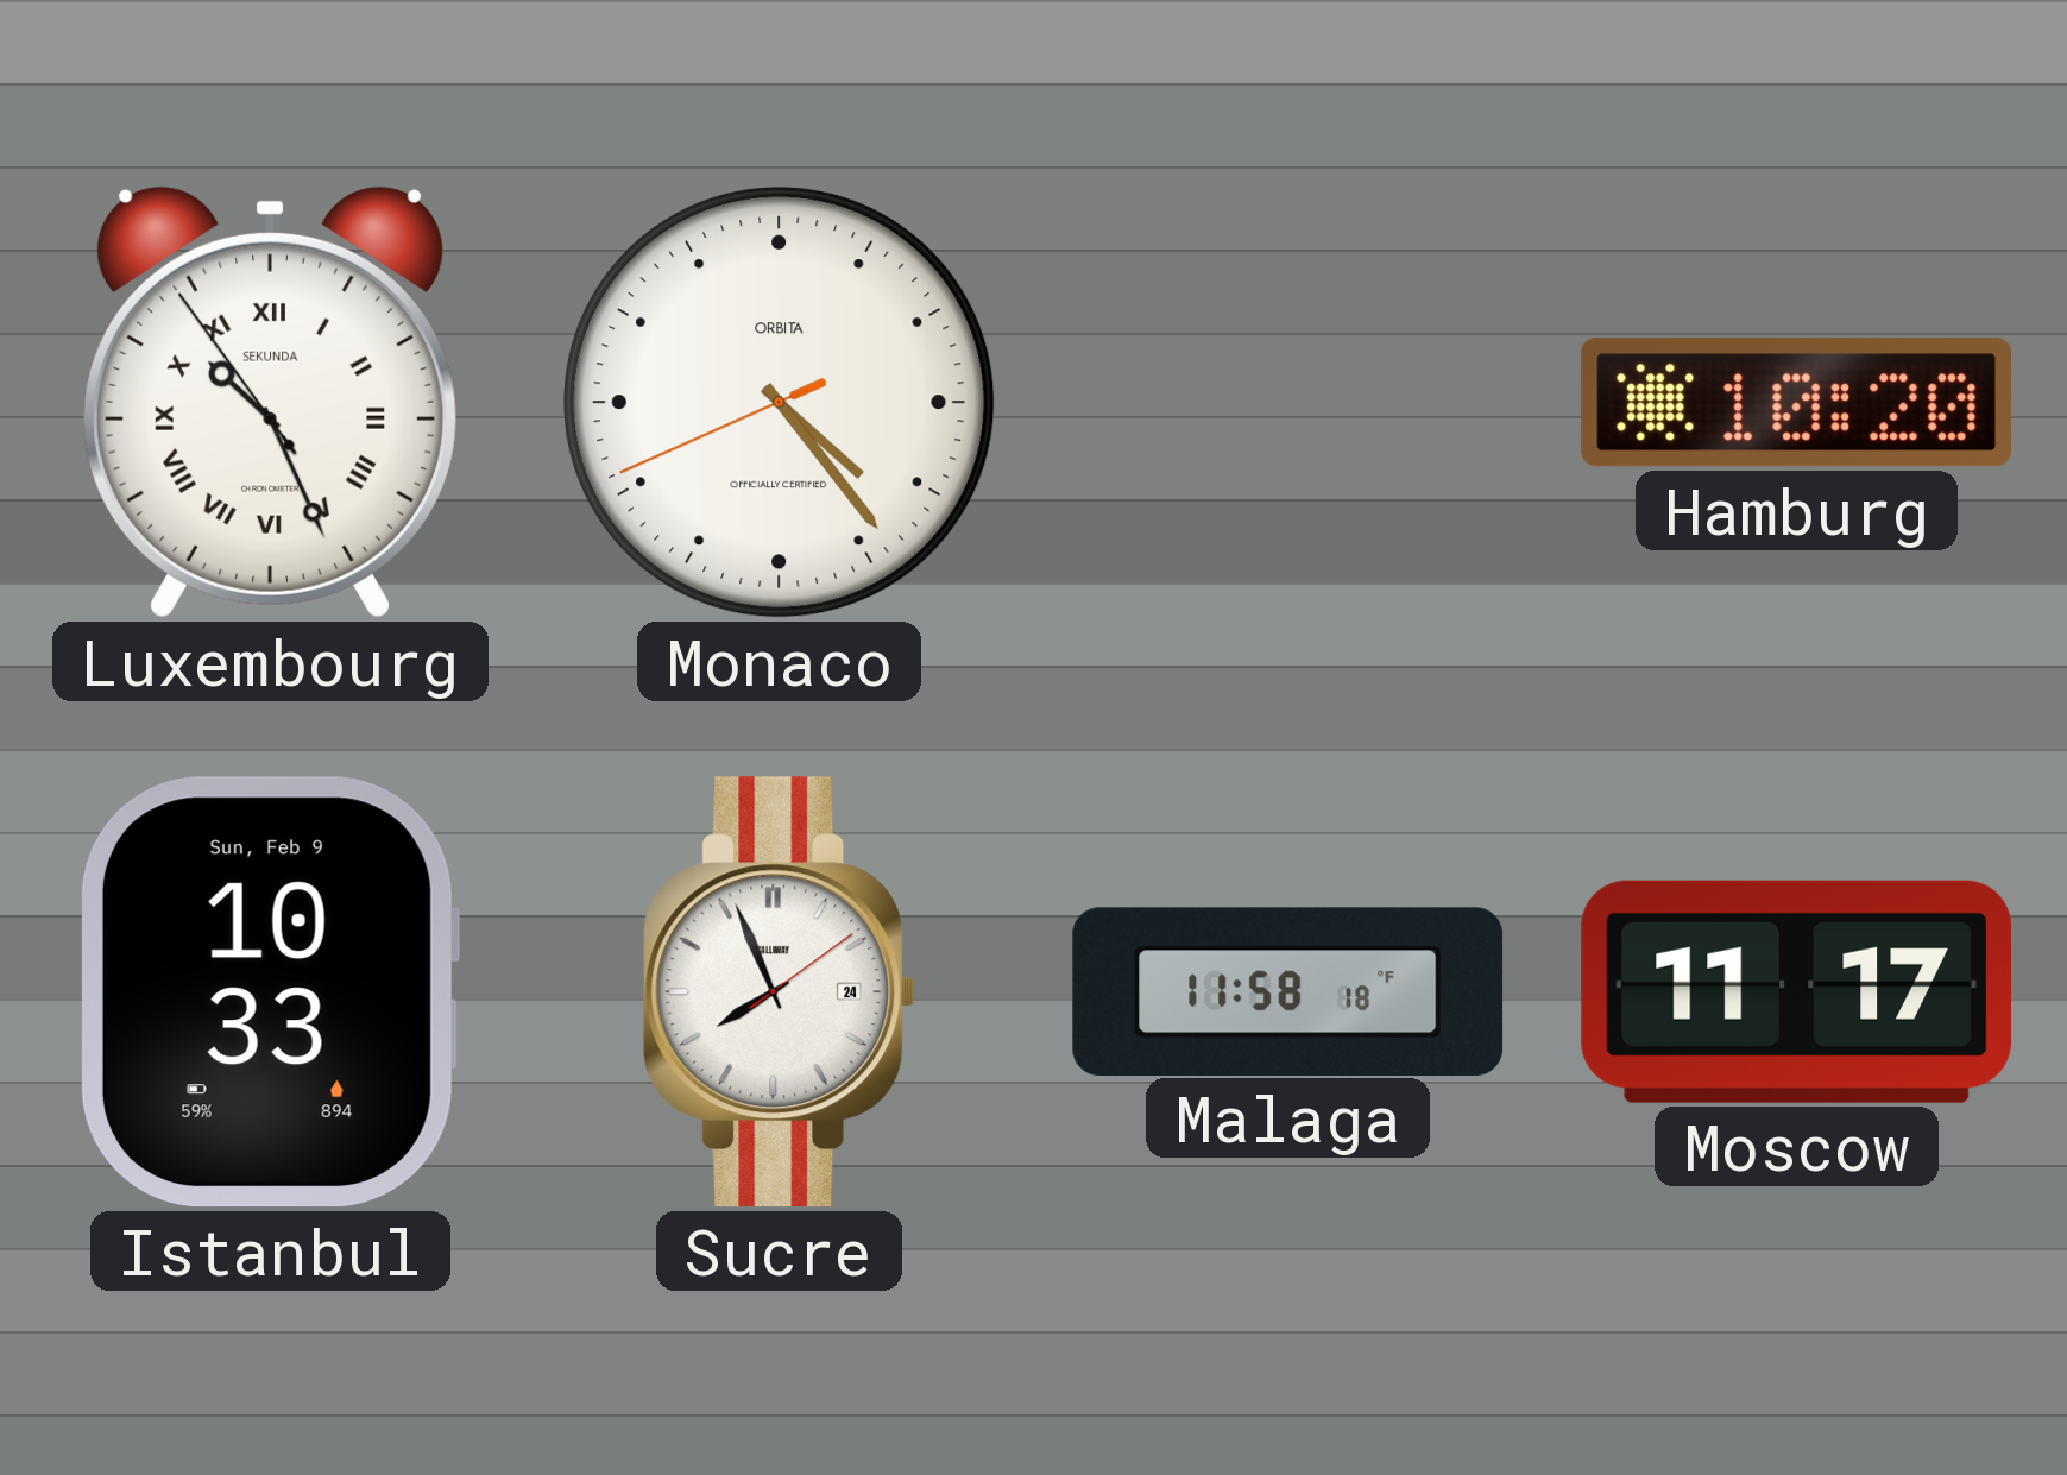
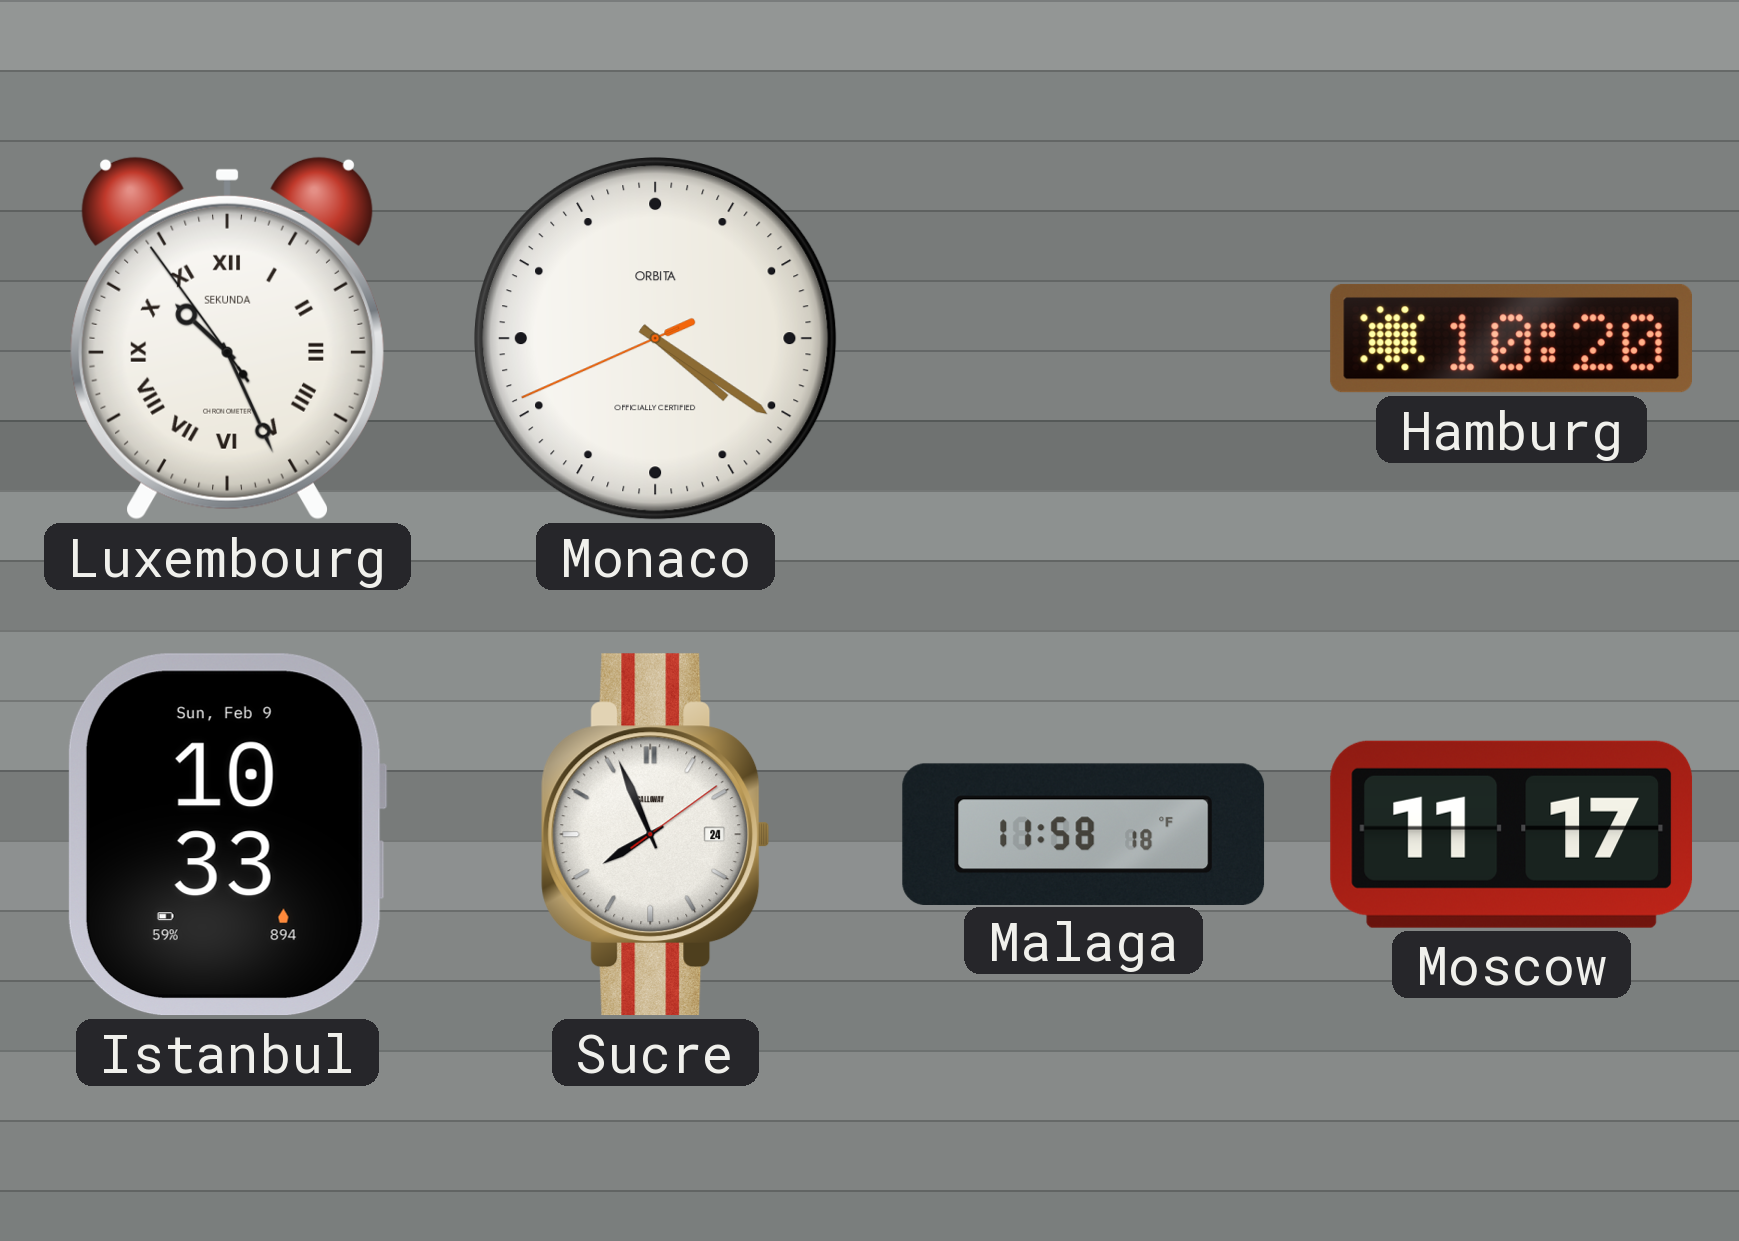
Monaco: 4:23 -> 4:20
